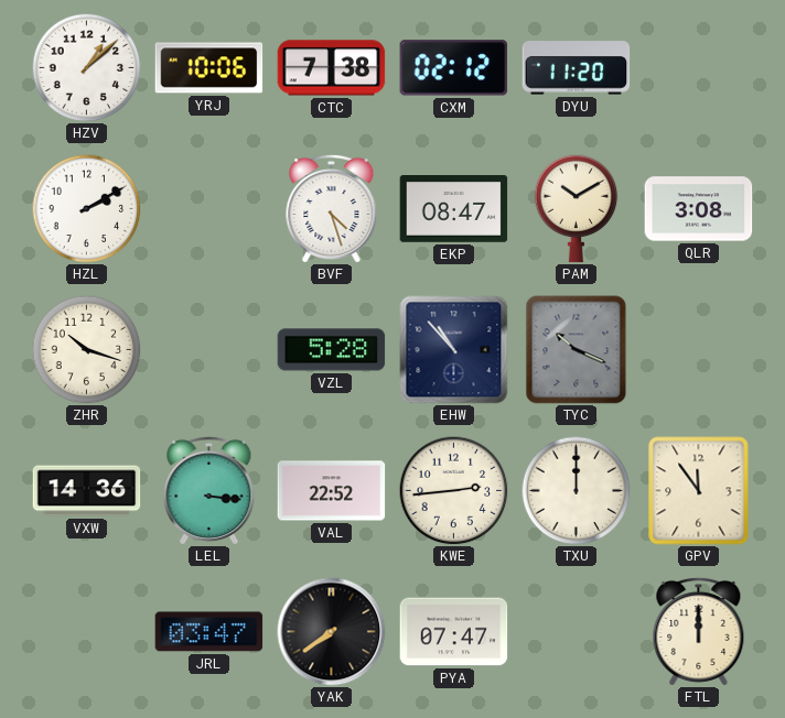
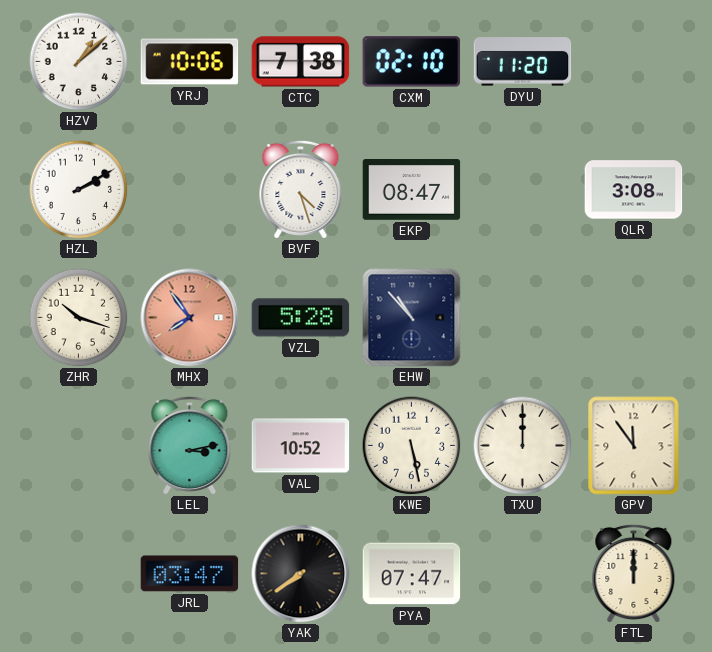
CXM: 02:12 -> 02:10
PAM: 10:10 -> none
MHX: none -> 7:54
TYC: 10:19 -> none
VXW: 14:36 -> none
LEL: 3:16 -> 3:13
VAL: 22:52 -> 10:52
KWE: 2:44 -> 5:28
